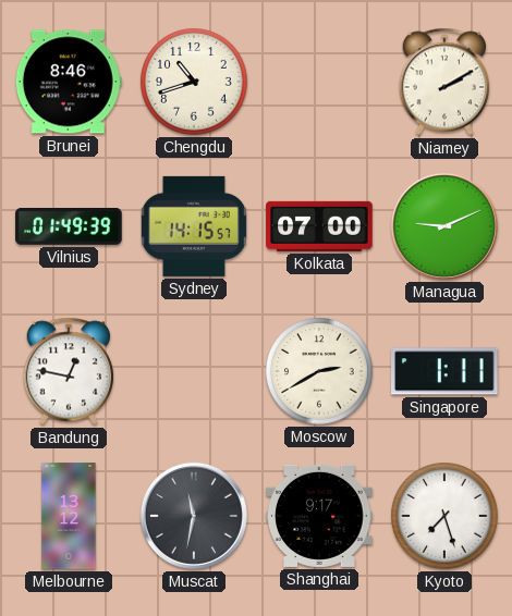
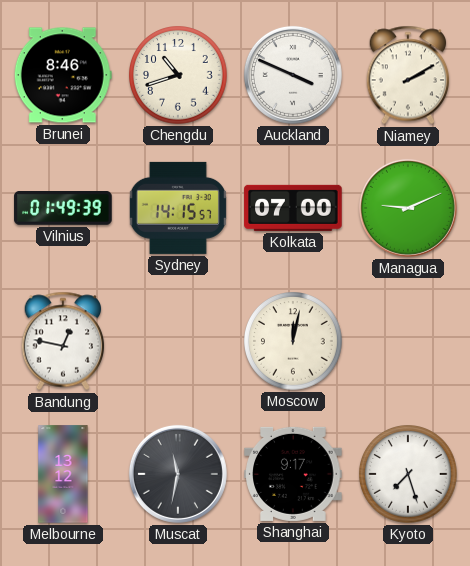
Auckland: none -> 3:49
Moscow: 2:40 -> 12:02
Singapore: 1:11 -> none
